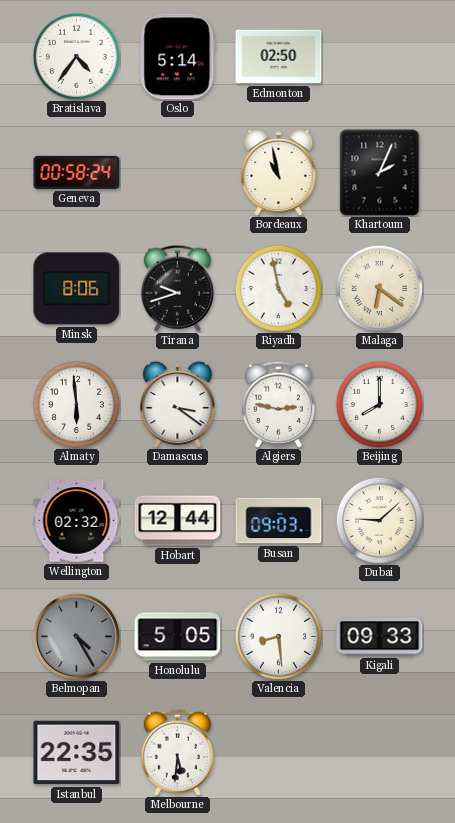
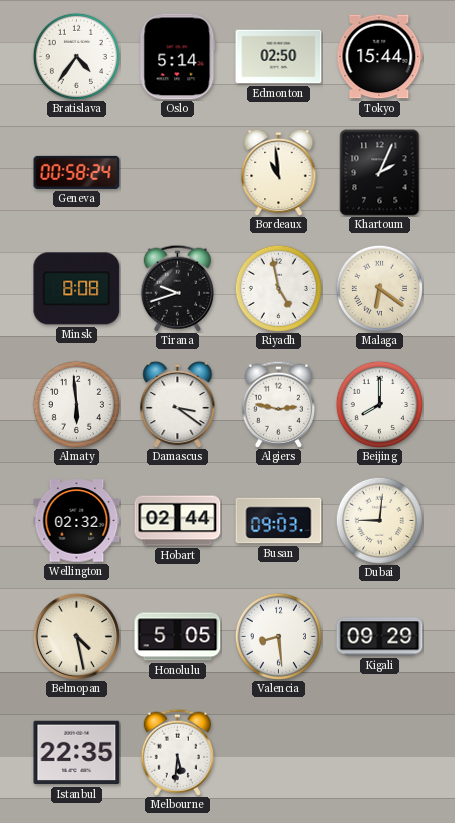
Tokyo: none -> 15:44
Bordeaux: 10:58 -> 10:59
Minsk: 8:06 -> 8:08
Hobart: 12:44 -> 02:44
Dubai: 9:08 -> 9:01
Belmopan: 4:25 -> 4:28
Belmopan dial: grey -> cream
Kigali: 09:33 -> 09:29
